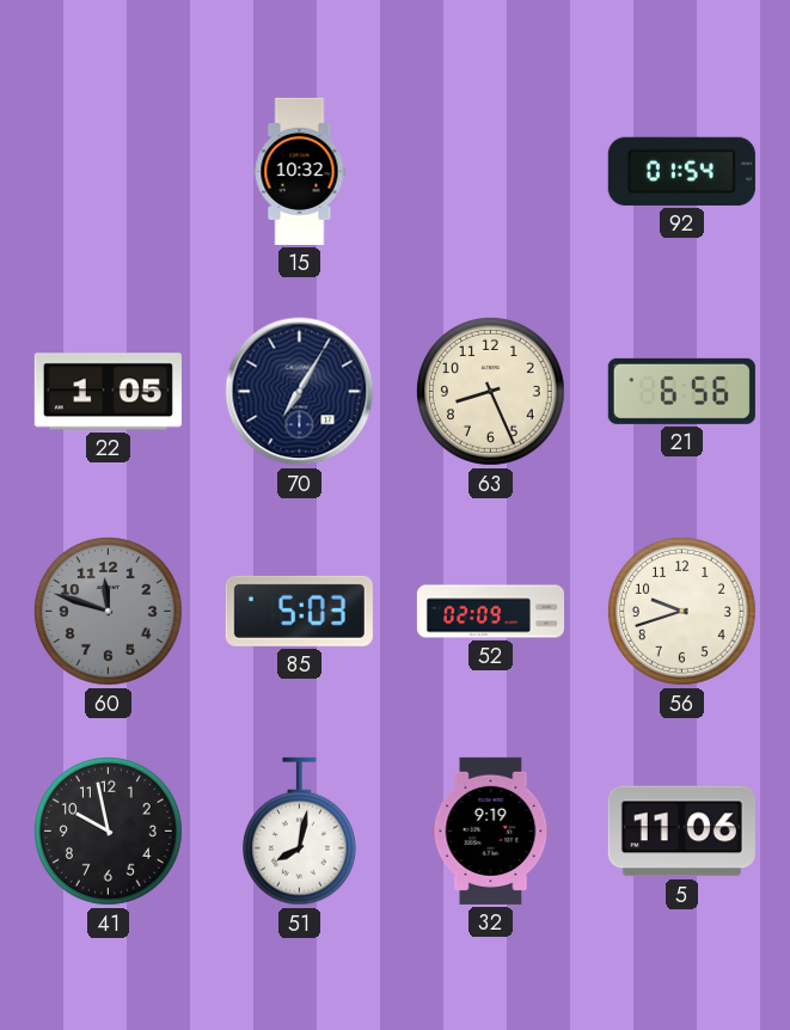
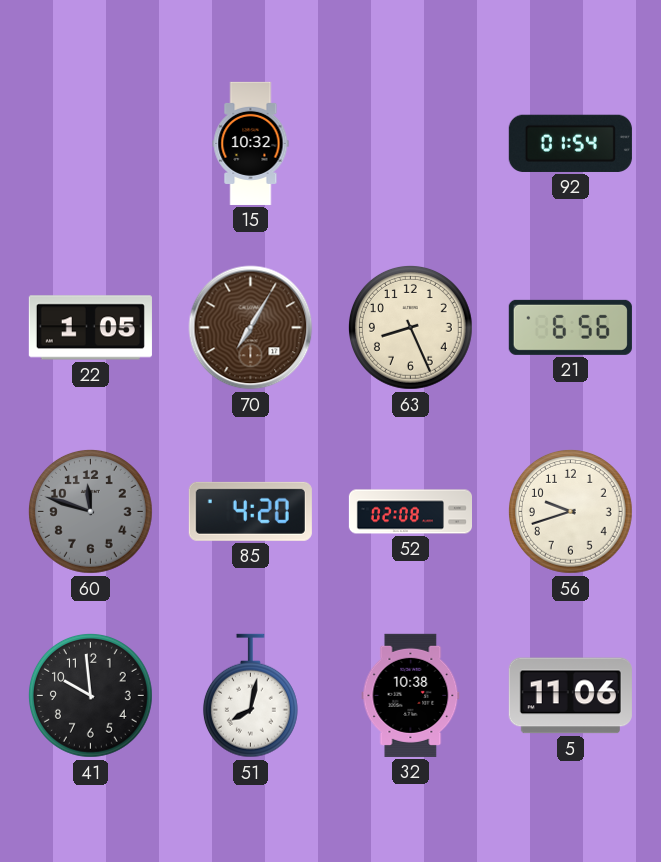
70 dial: navy -> brown
85: 5:03 -> 4:20
52: 02:09 -> 02:08
41: 9:58 -> 9:59
32: 9:19 -> 10:38
